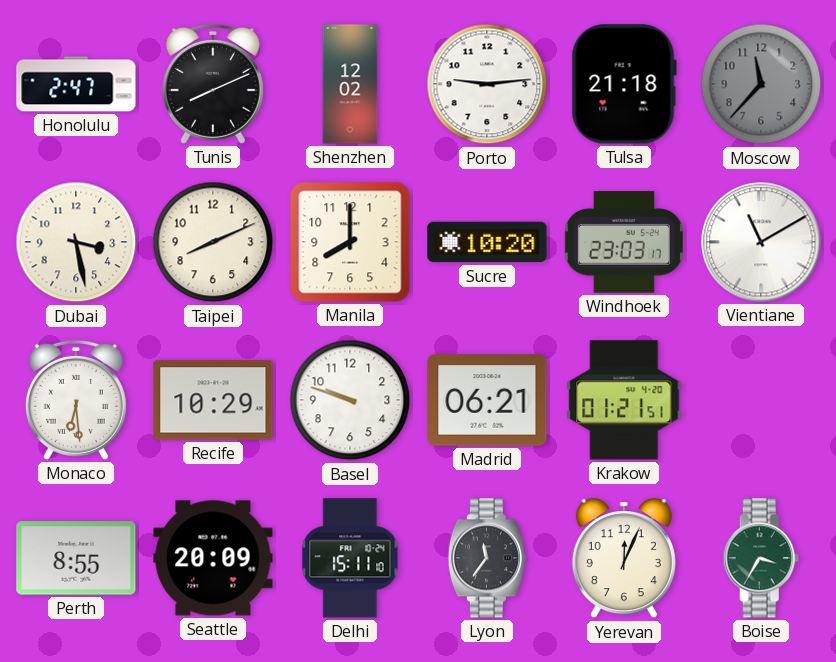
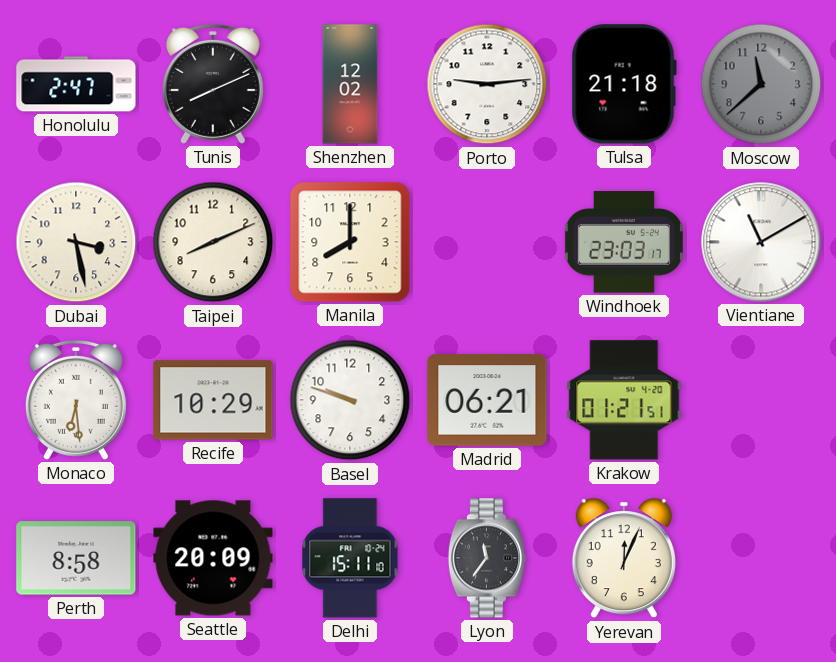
Moscow: 11:37 -> 11:38
Sucre: 10:20 -> none
Perth: 8:55 -> 8:58
Boise: 3:35 -> none
